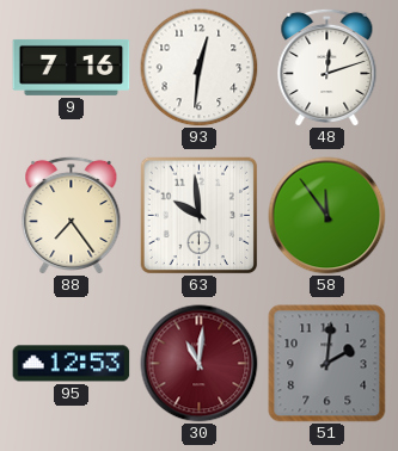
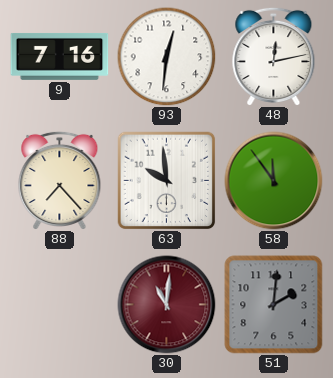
48: 12:12 -> 12:13
88: 7:24 -> 7:23
95: 12:53 -> none
